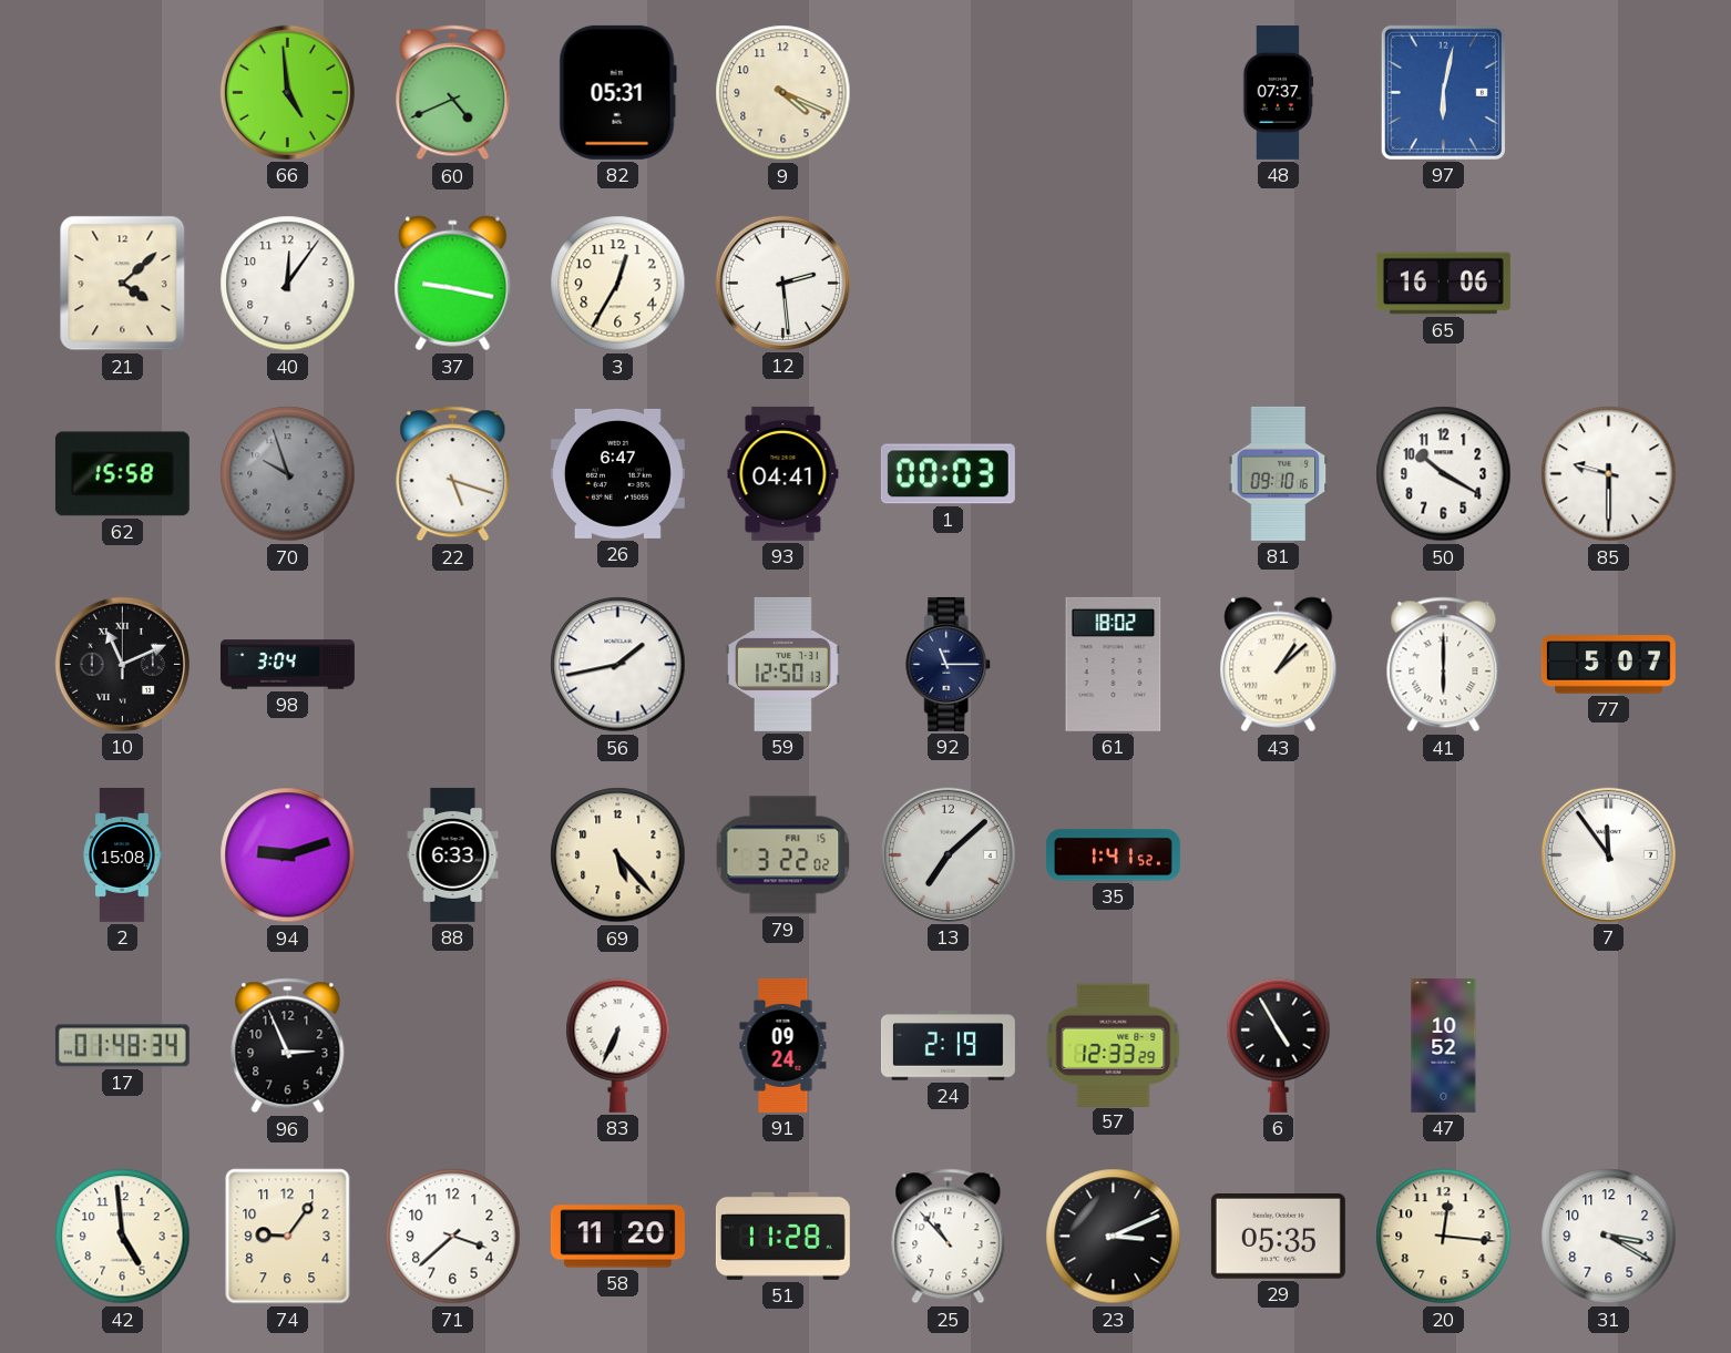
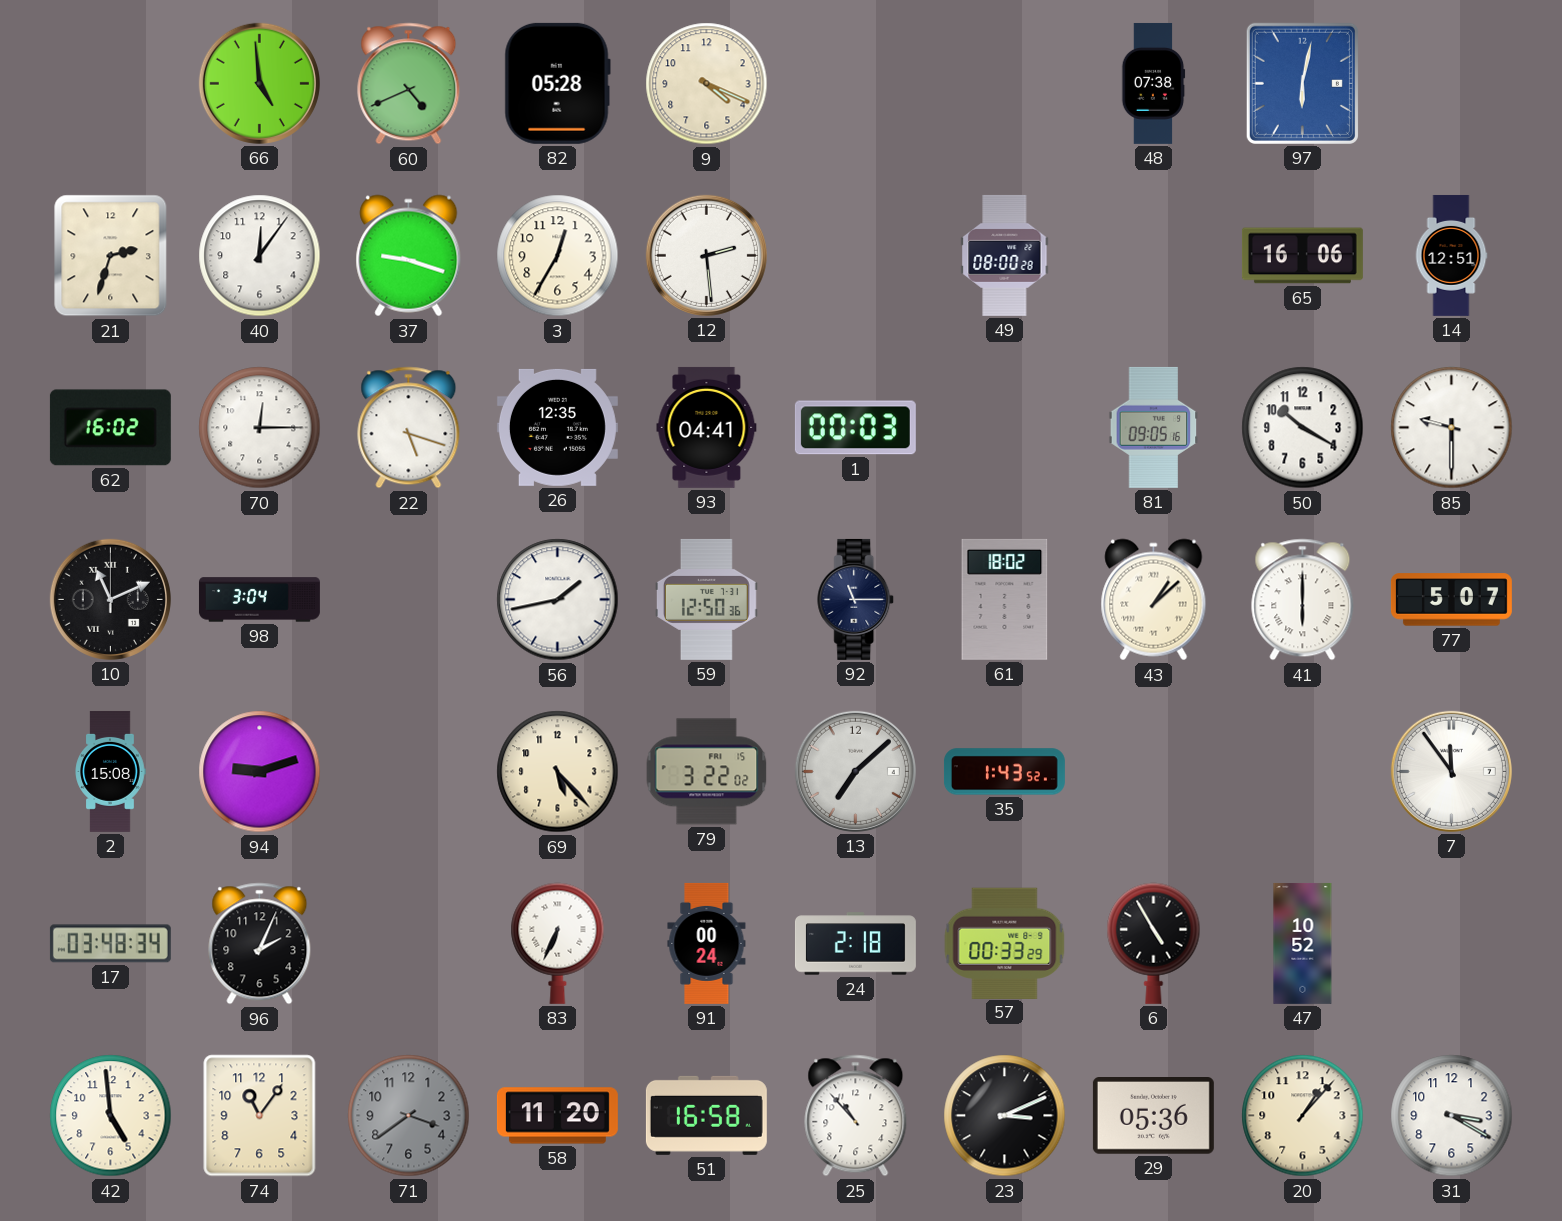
82: 05:31 -> 05:28
48: 07:37 -> 07:38
21: 4:08 -> 2:33
37: 9:17 -> 9:18
49: none -> 08:00
14: none -> 12:51
62: 15:58 -> 16:02
70: 9:57 -> 12:15
70 dial: grey -> white
26: 6:47 -> 12:35
81: 09:10 -> 09:05
59: 12:50:13 -> 12:50:36
88: 6:33 -> none
35: 1:41 -> 1:43
17: 01:48 -> 03:48
96: 2:56 -> 2:04
91: 09:24 -> 00:24
24: 2:19 -> 2:18
57: 12:33 -> 00:33
74: 9:06 -> 11:06
71: 3:38 -> 3:39
71 dial: white -> grey
51: 11:28 -> 16:58
29: 05:35 -> 05:36
20: 12:16 -> 1:07
